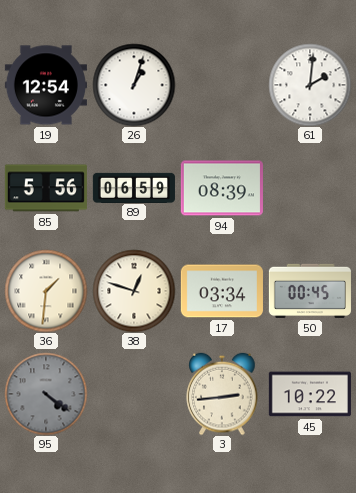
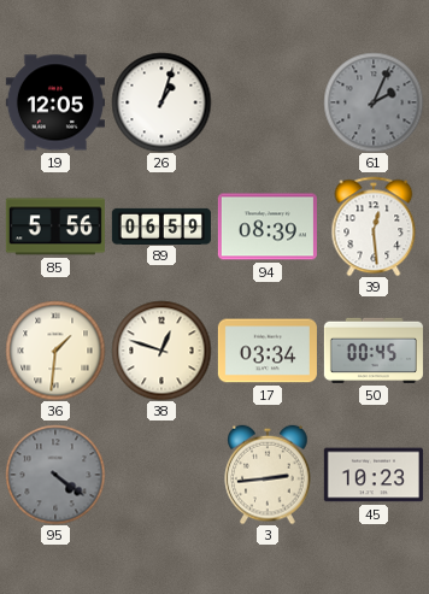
19: 12:54 -> 12:05
61: 2:01 -> 2:04
61 dial: white -> grey
39: none -> 12:29
45: 10:22 -> 10:23
